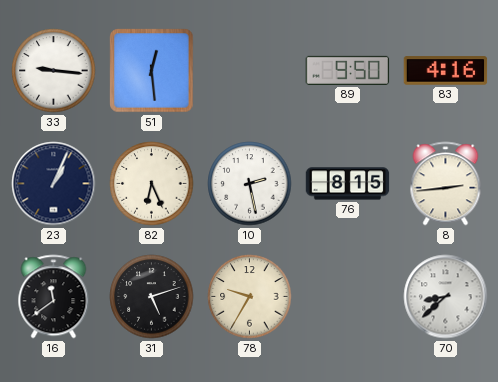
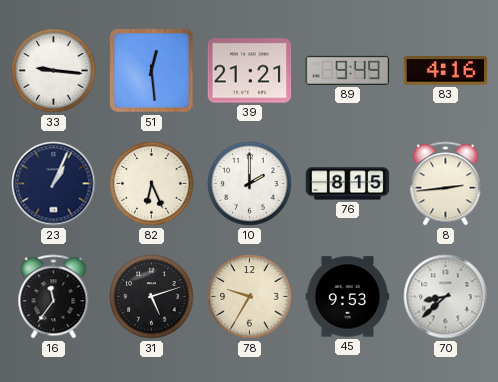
39: none -> 21:21
89: 9:50 -> 9:49
10: 2:28 -> 2:00
16: 11:39 -> 11:36
45: none -> 9:53
